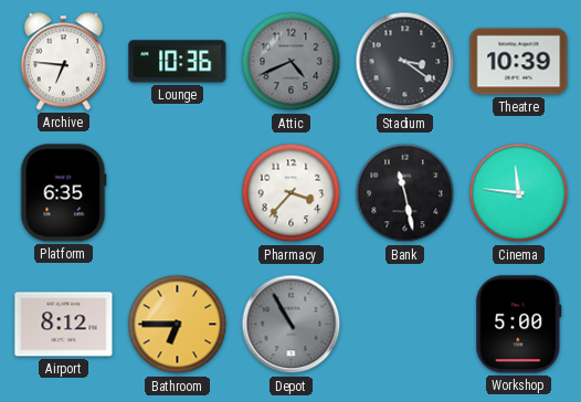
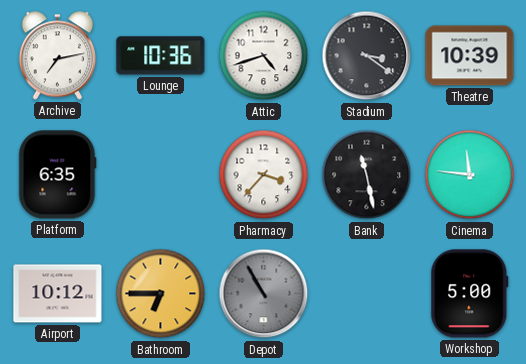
Archive: 6:46 -> 7:13
Attic: 4:41 -> 4:42
Attic dial: grey -> white
Airport: 8:12 -> 10:12
